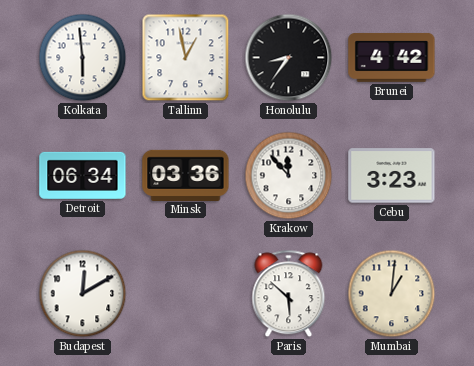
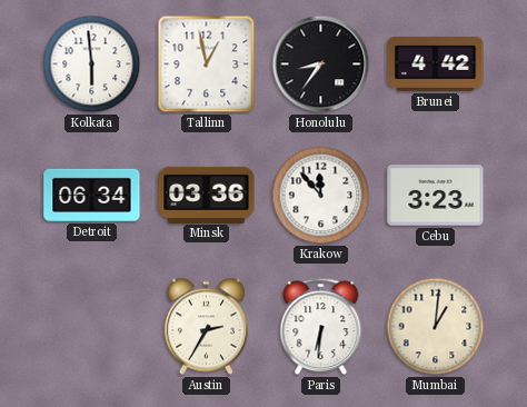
Budapest: 12:10 -> none
Austin: none -> 2:35
Paris: 5:52 -> 6:31
